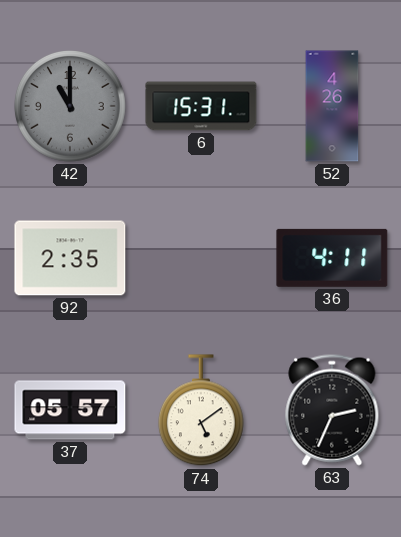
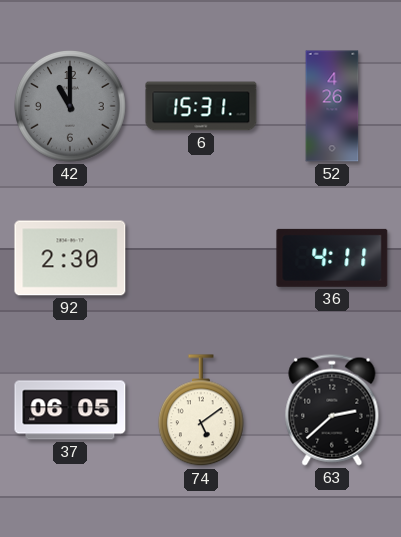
92: 2:35 -> 2:30
37: 05:57 -> 06:05
63: 2:34 -> 2:38
